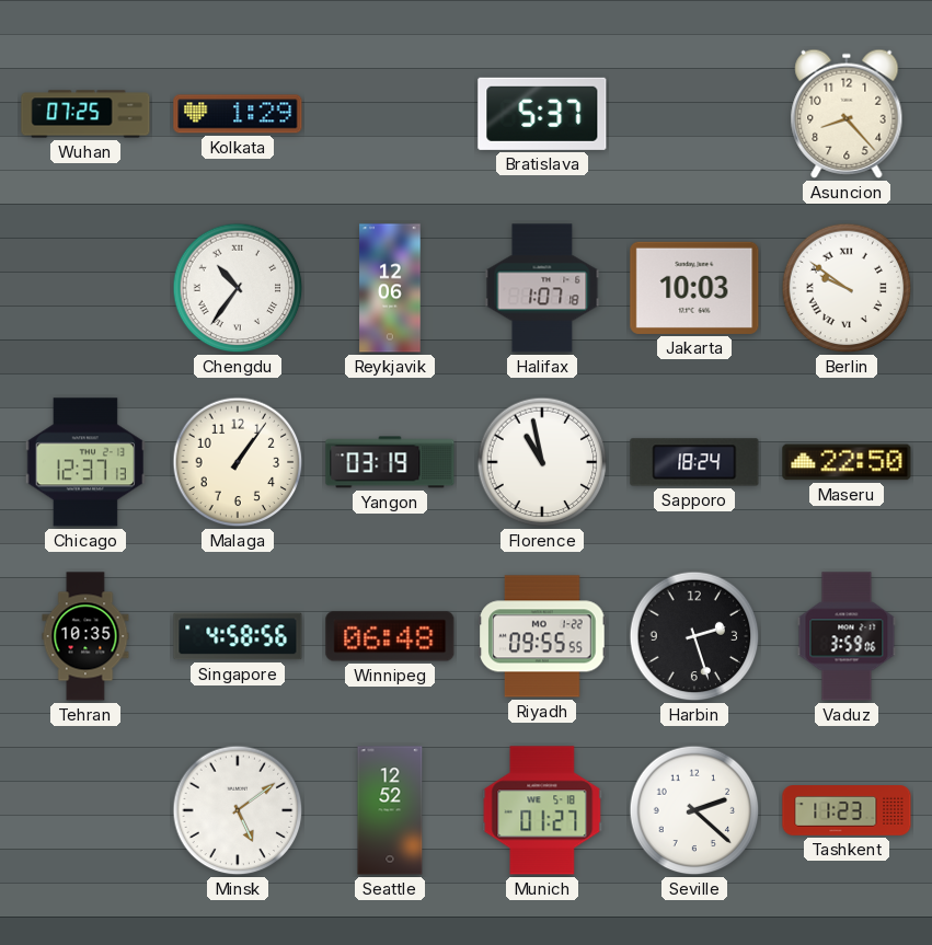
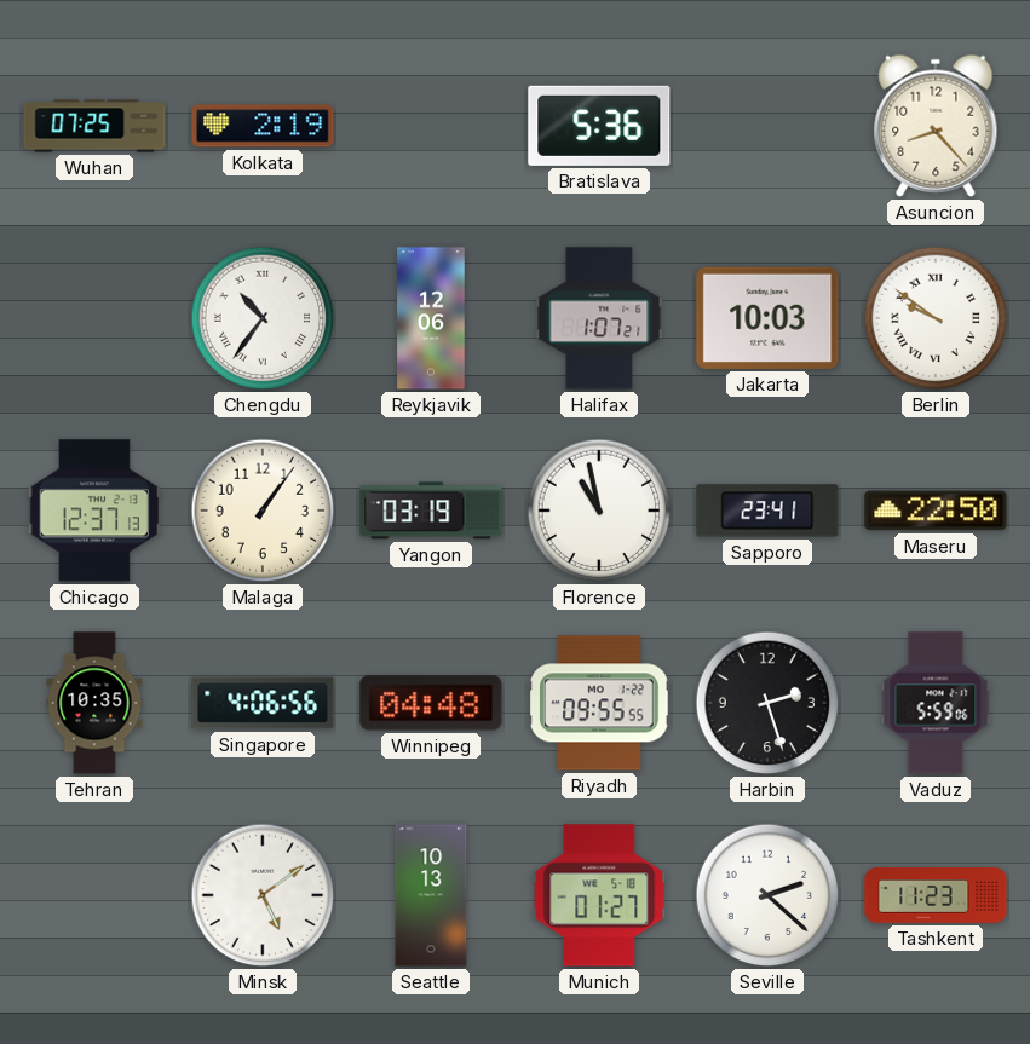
Kolkata: 1:29 -> 2:19
Bratislava: 5:37 -> 5:36
Halifax: 1:07:18 -> 1:07:21
Sapporo: 18:24 -> 23:41
Singapore: 4:58 -> 4:06
Winnipeg: 06:48 -> 04:48
Vaduz: 3:59 -> 5:59
Seattle: 12:52 -> 10:13
